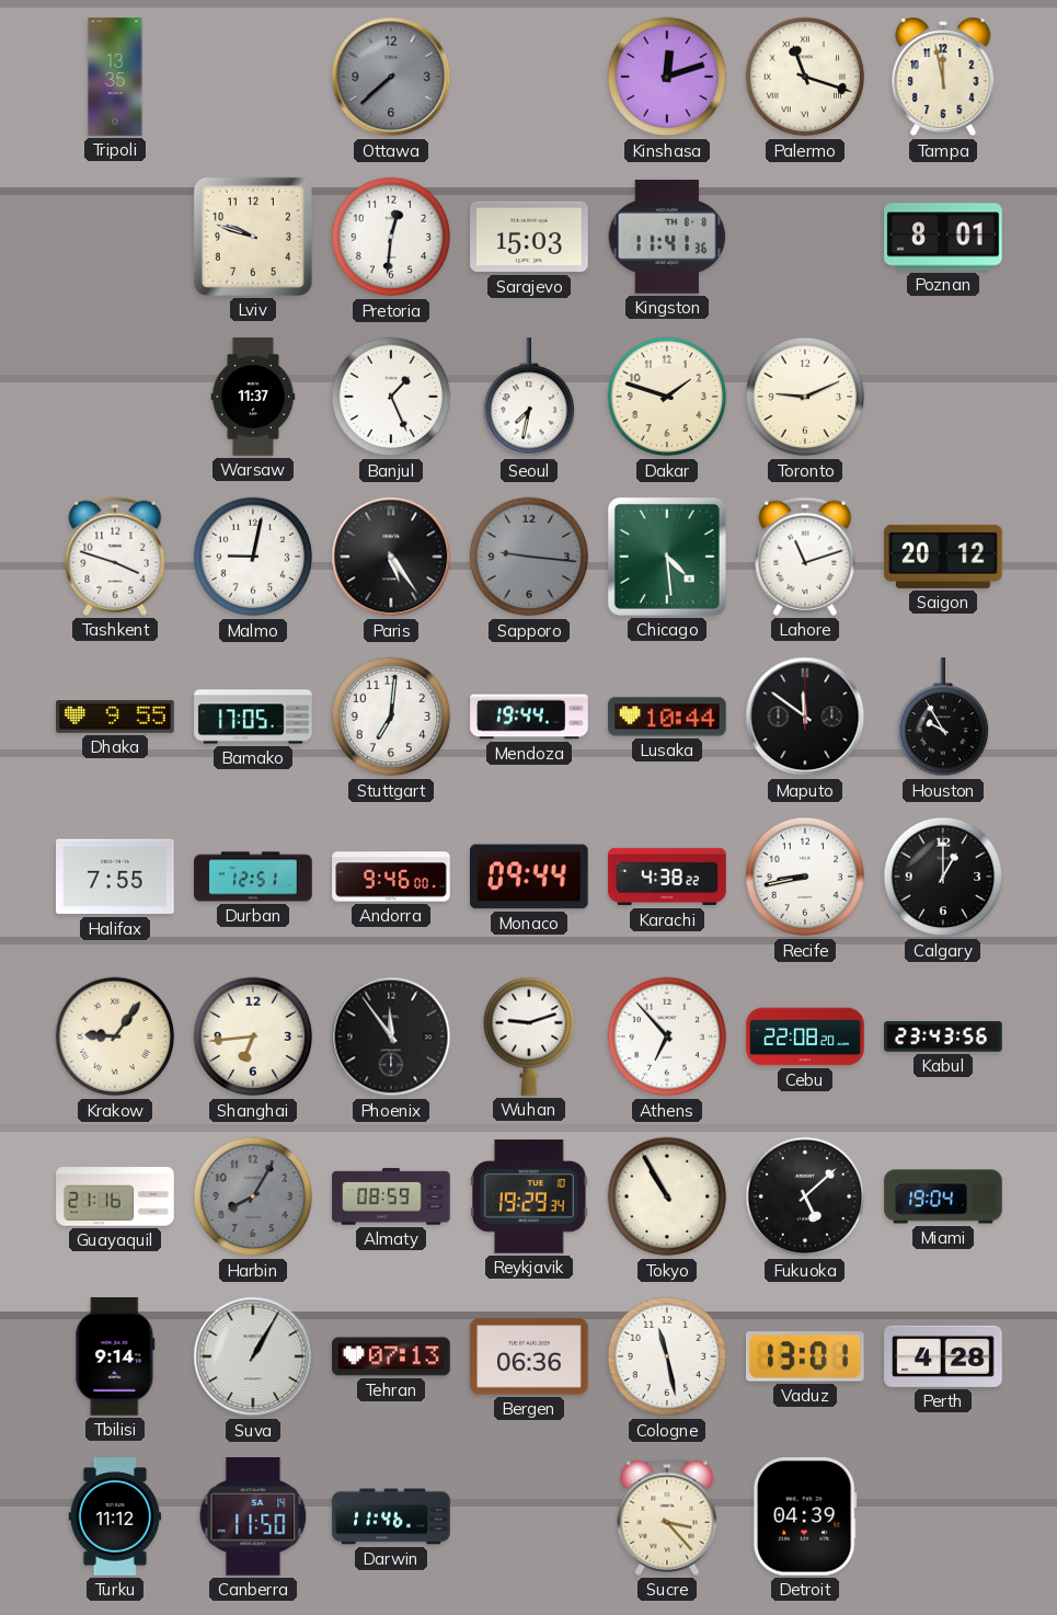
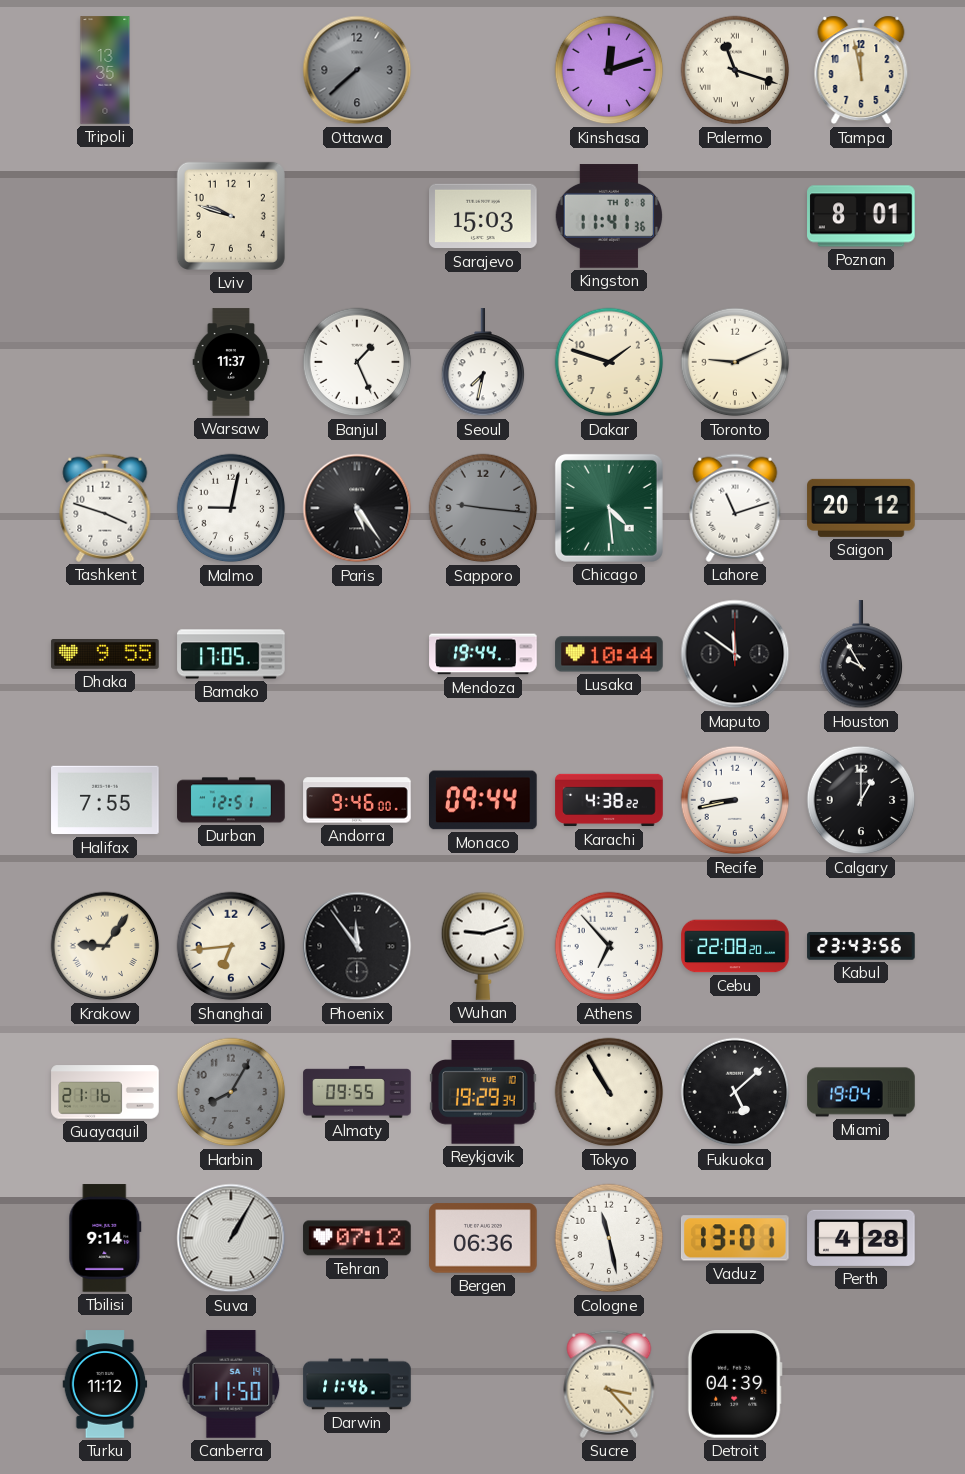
Pretoria: 12:31 -> none
Stuttgart: 7:01 -> none
Almaty: 08:59 -> 09:55
Tehran: 07:13 -> 07:12
